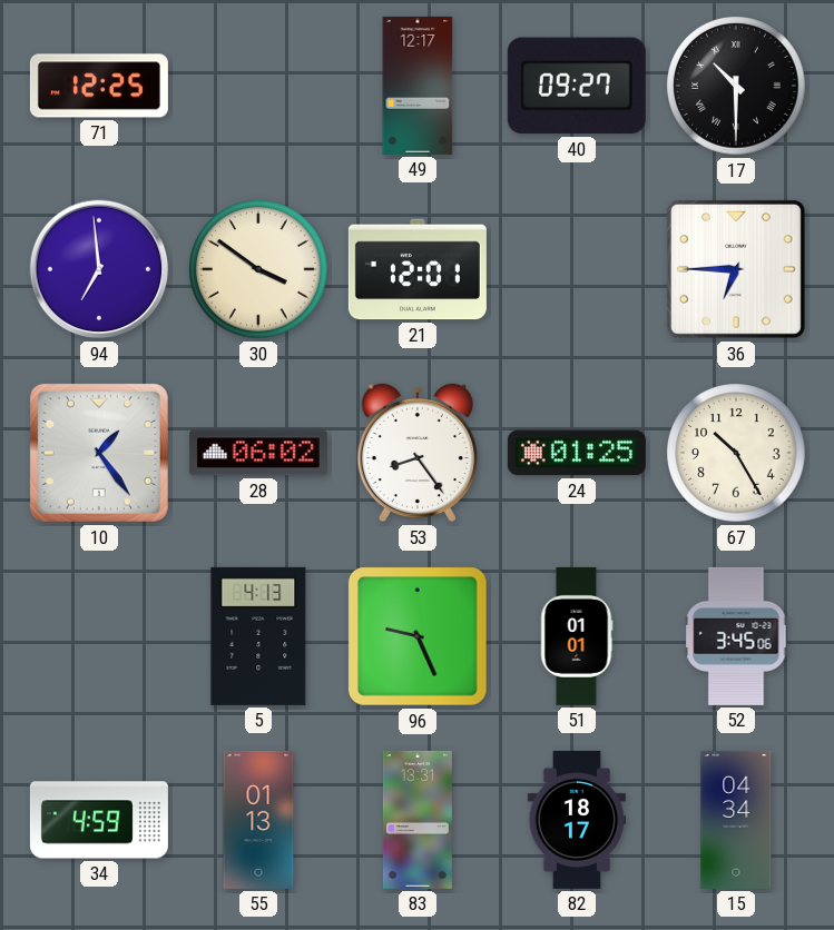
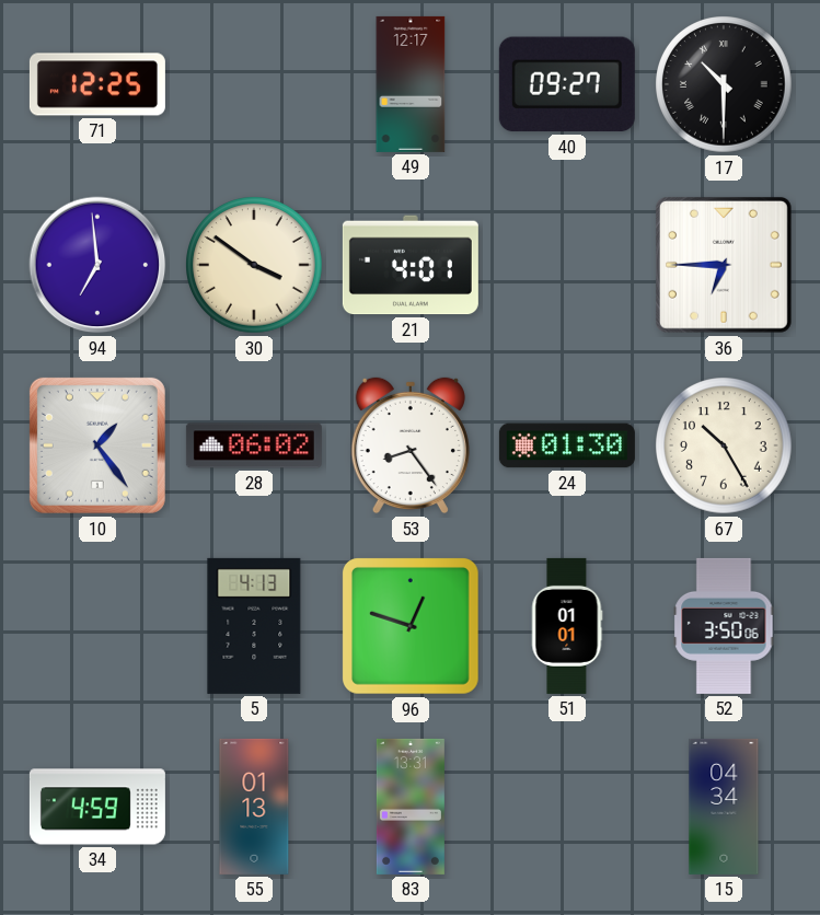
21: 12:01 -> 4:01
24: 01:25 -> 01:30
96: 9:26 -> 12:48
52: 3:45 -> 3:50
82: 18:17 -> none
